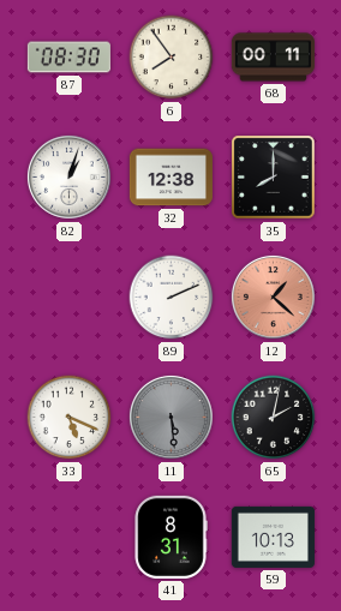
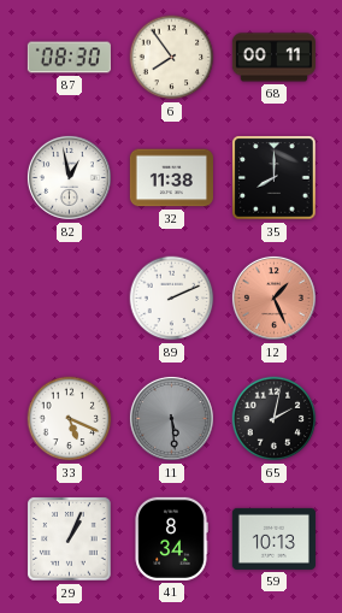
82: 1:03 -> 12:58
32: 12:38 -> 11:38
12: 1:22 -> 1:26
29: none -> 1:04
41: 8:31 -> 8:34
